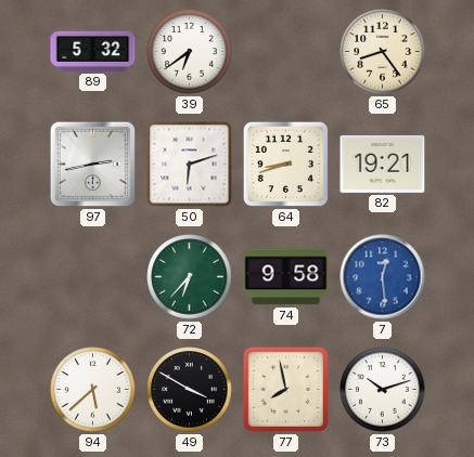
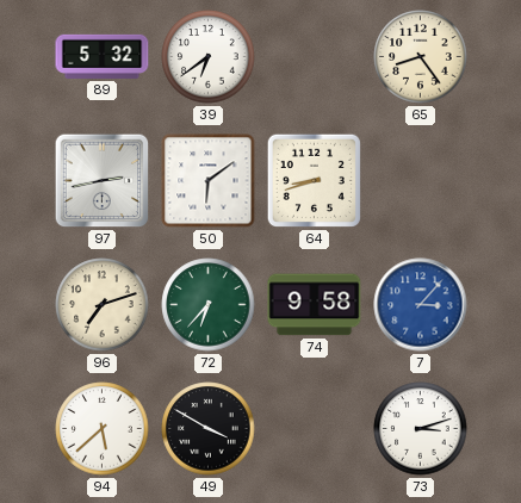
50: 6:12 -> 6:09
82: 19:21 -> none
96: none -> 7:12
7: 12:29 -> 3:07
77: 7:58 -> none
73: 10:12 -> 3:12
